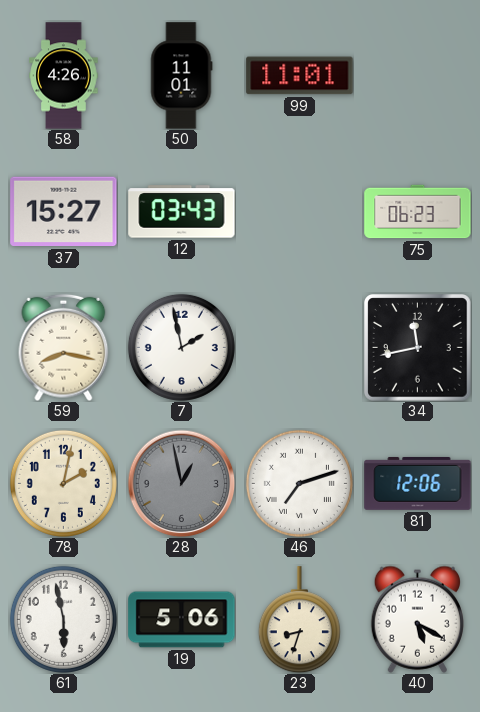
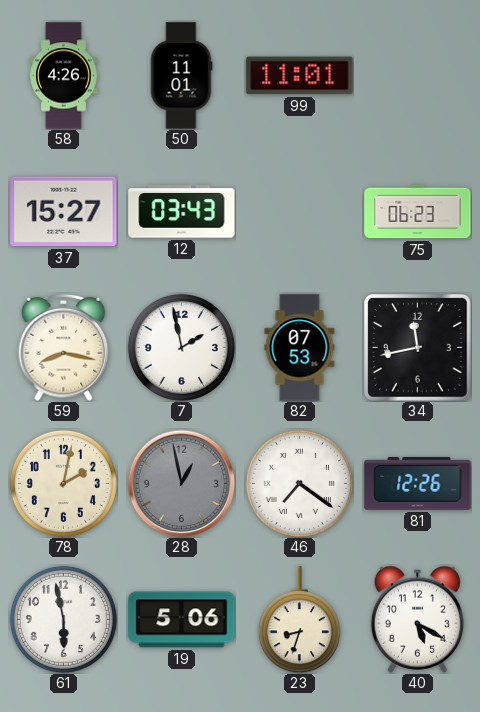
82: none -> 07:53
46: 7:12 -> 7:21
81: 12:06 -> 12:26
